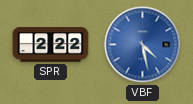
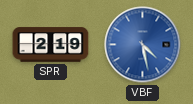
SPR: 2:22 -> 2:19
